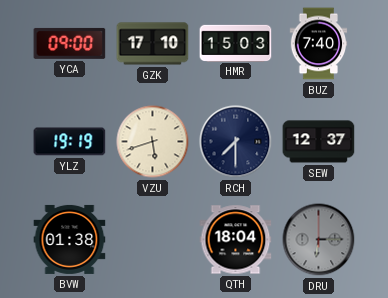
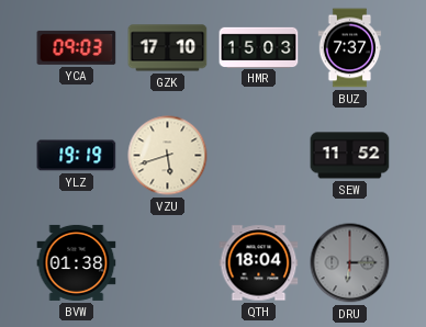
YCA: 09:00 -> 09:03
BUZ: 7:40 -> 7:37
RCH: 7:30 -> none
SEW: 12:37 -> 11:52
